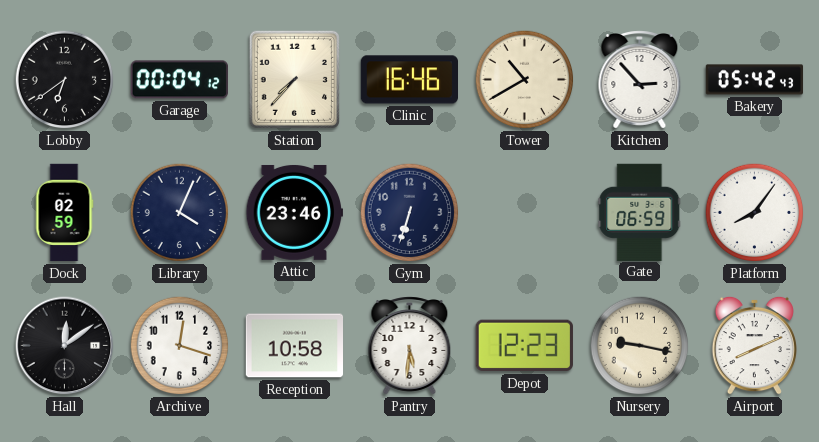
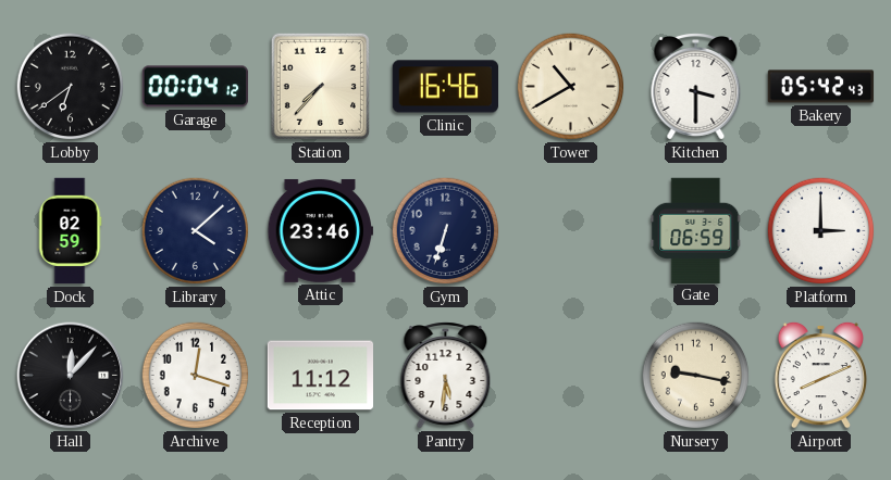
Kitchen: 2:53 -> 3:30
Library: 4:04 -> 4:08
Platform: 8:06 -> 3:00
Hall: 12:09 -> 12:07
Reception: 10:58 -> 11:12
Depot: 12:23 -> none
